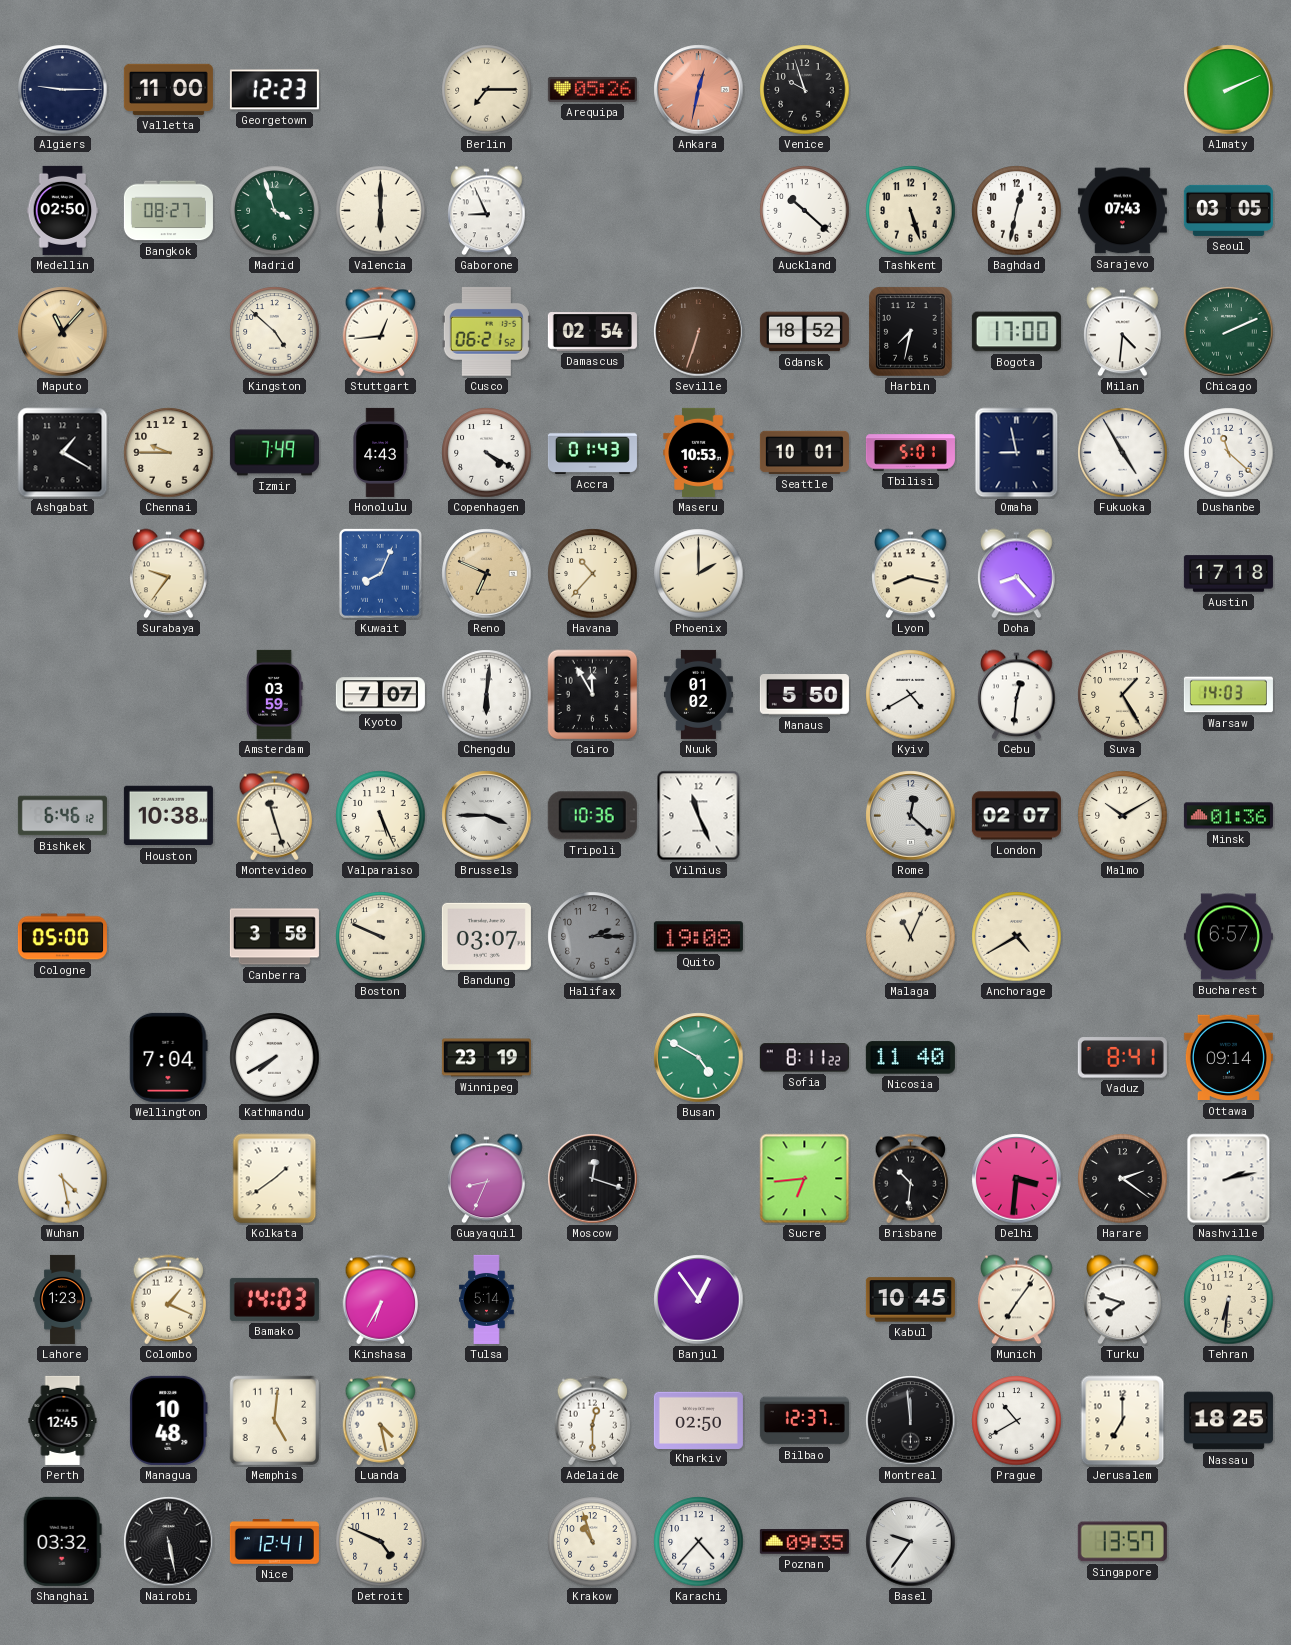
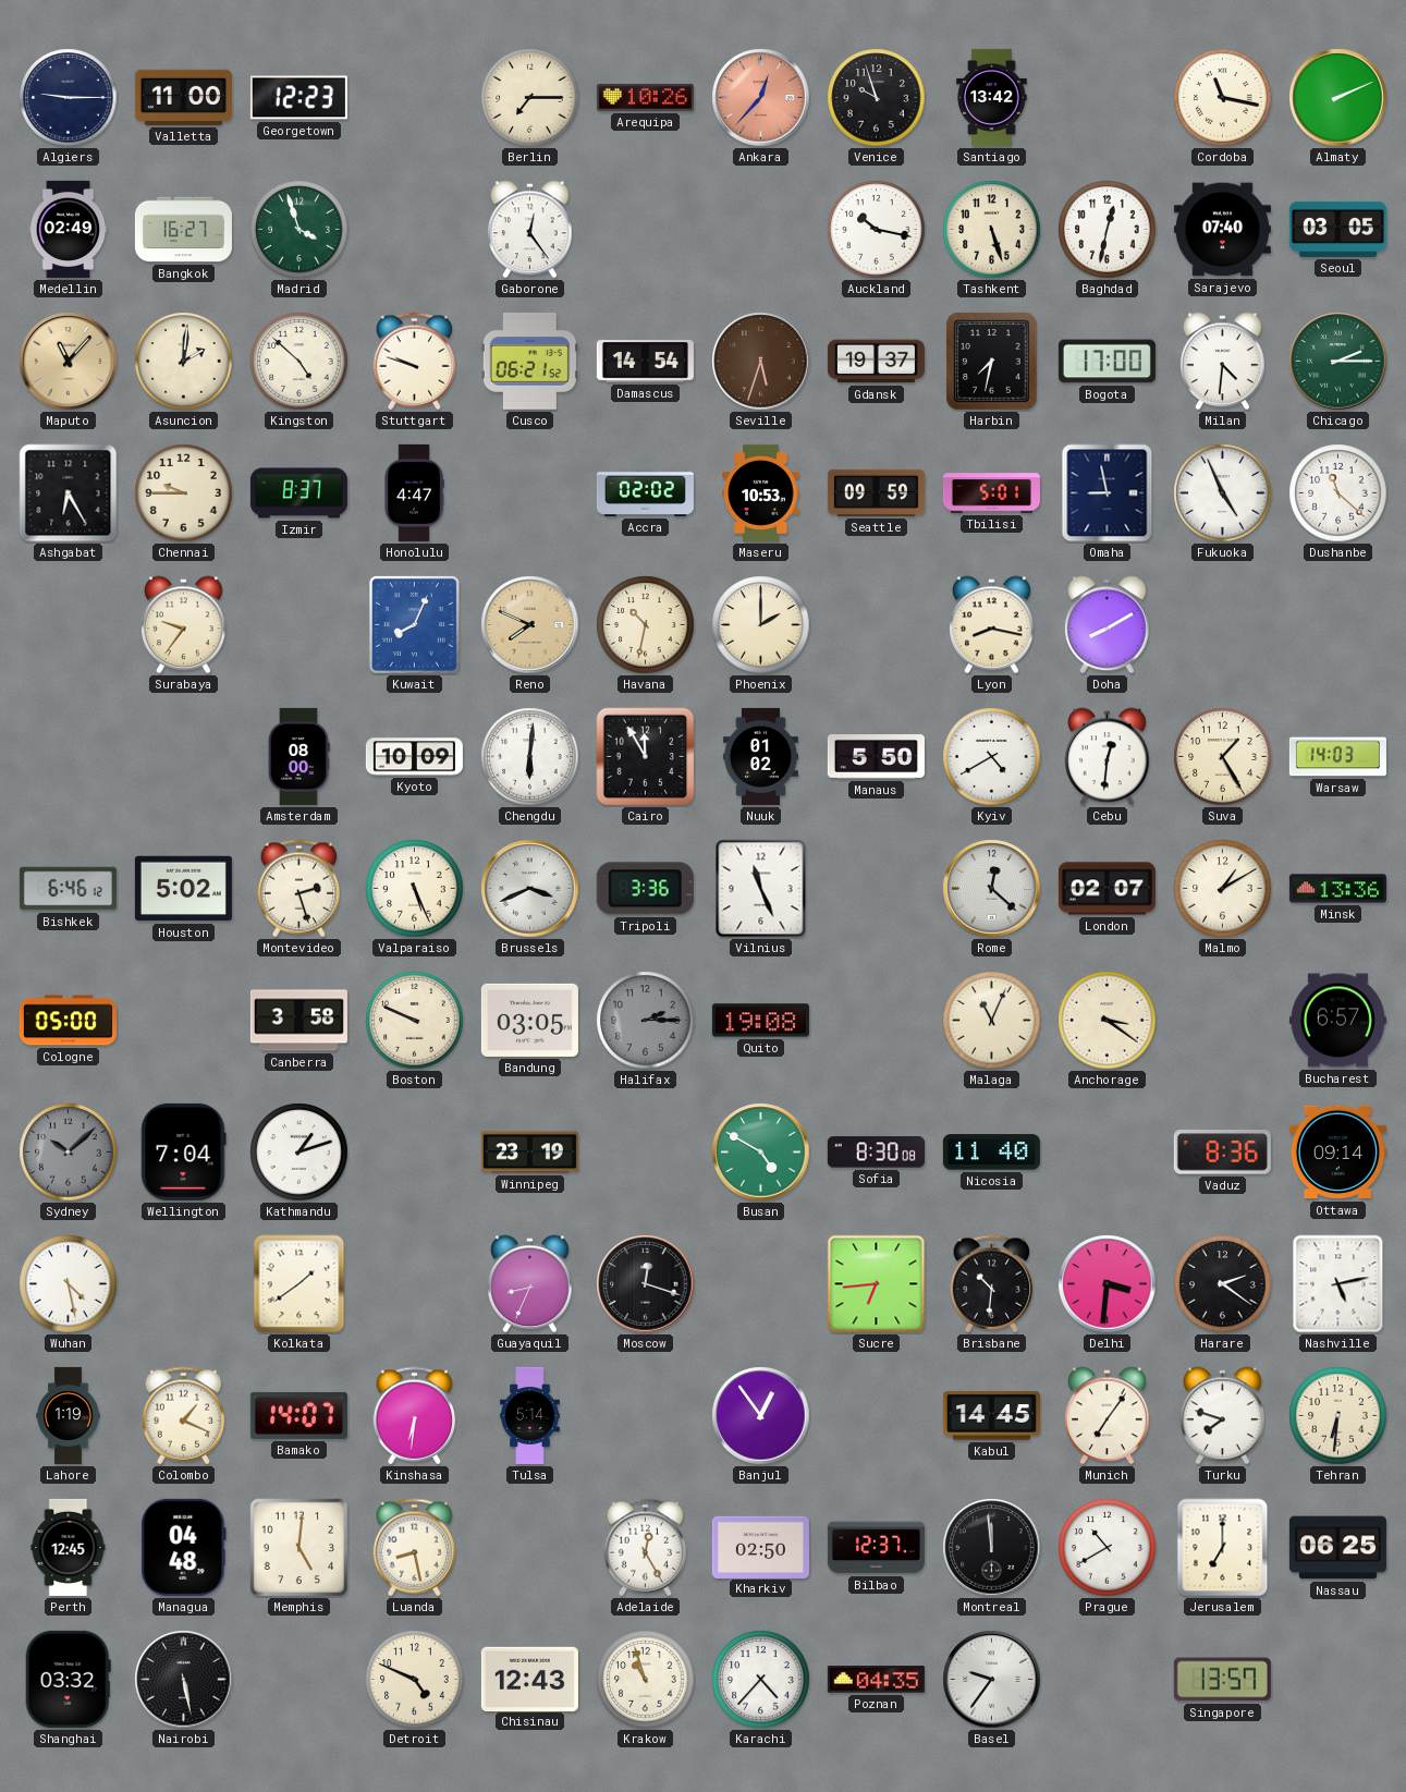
Arequipa: 05:26 -> 10:26
Ankara: 12:32 -> 12:37
Santiago: none -> 13:42
Cordoba: none -> 11:17
Medellin: 02:50 -> 02:49
Bangkok: 08:27 -> 16:27
Valencia: 6:00 -> none
Gaborone: 8:56 -> 12:24
Auckland: 10:22 -> 10:17
Sarajevo: 07:43 -> 07:40
Asuncion: none -> 2:01
Stuttgart: 12:44 -> 9:48
Damascus: 02:54 -> 14:54
Seville: 6:33 -> 5:33
Gdansk: 18:52 -> 19:37
Chicago: 2:11 -> 2:15
Ashgabat: 1:20 -> 6:25
Izmir: 7:49 -> 8:37
Honolulu: 4:43 -> 4:47
Copenhagen: 4:20 -> none
Accra: 01:43 -> 02:02
Seattle: 10:01 -> 09:59
Fukuoka: 4:55 -> 4:56
Reno: 6:49 -> 7:49
Havana: 10:37 -> 10:32
Doha: 8:23 -> 8:10
Austin: 17:18 -> none
Amsterdam: 03:59 -> 08:00
Kyoto: 7:07 -> 10:09
Houston: 10:38 -> 5:02
Montevideo: 11:27 -> 2:27
Brussels: 3:45 -> 3:41
Tripoli: 10:36 -> 3:36
Malmo: 10:10 -> 1:10
Minsk: 01:36 -> 13:36
Bandung: 03:07 -> 03:05
Anchorage: 4:40 -> 3:21
Sydney: none -> 10:08
Kathmandu: 7:40 -> 1:12
Sofia: 8:11 -> 8:30
Vaduz: 8:41 -> 8:36
Nashville: 2:13 -> 5:13
Lahore: 1:23 -> 1:19
Bamako: 14:03 -> 14:07
Kinshasa: 6:35 -> 6:31
Kabul: 10:45 -> 14:45
Managua: 10:48 -> 04:48
Luanda: 4:28 -> 8:28
Adelaide: 12:30 -> 12:25
Nassau: 18:25 -> 06:25
Nice: 12:41 -> none
Chisinau: none -> 12:43
Poznan: 09:35 -> 04:35
